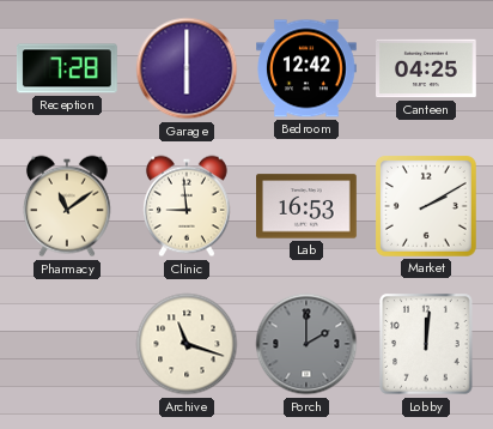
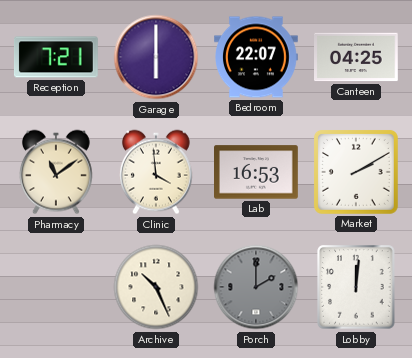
Reception: 7:28 -> 7:21
Bedroom: 12:42 -> 22:07
Clinic: 8:59 -> 3:59
Archive: 11:18 -> 10:26
